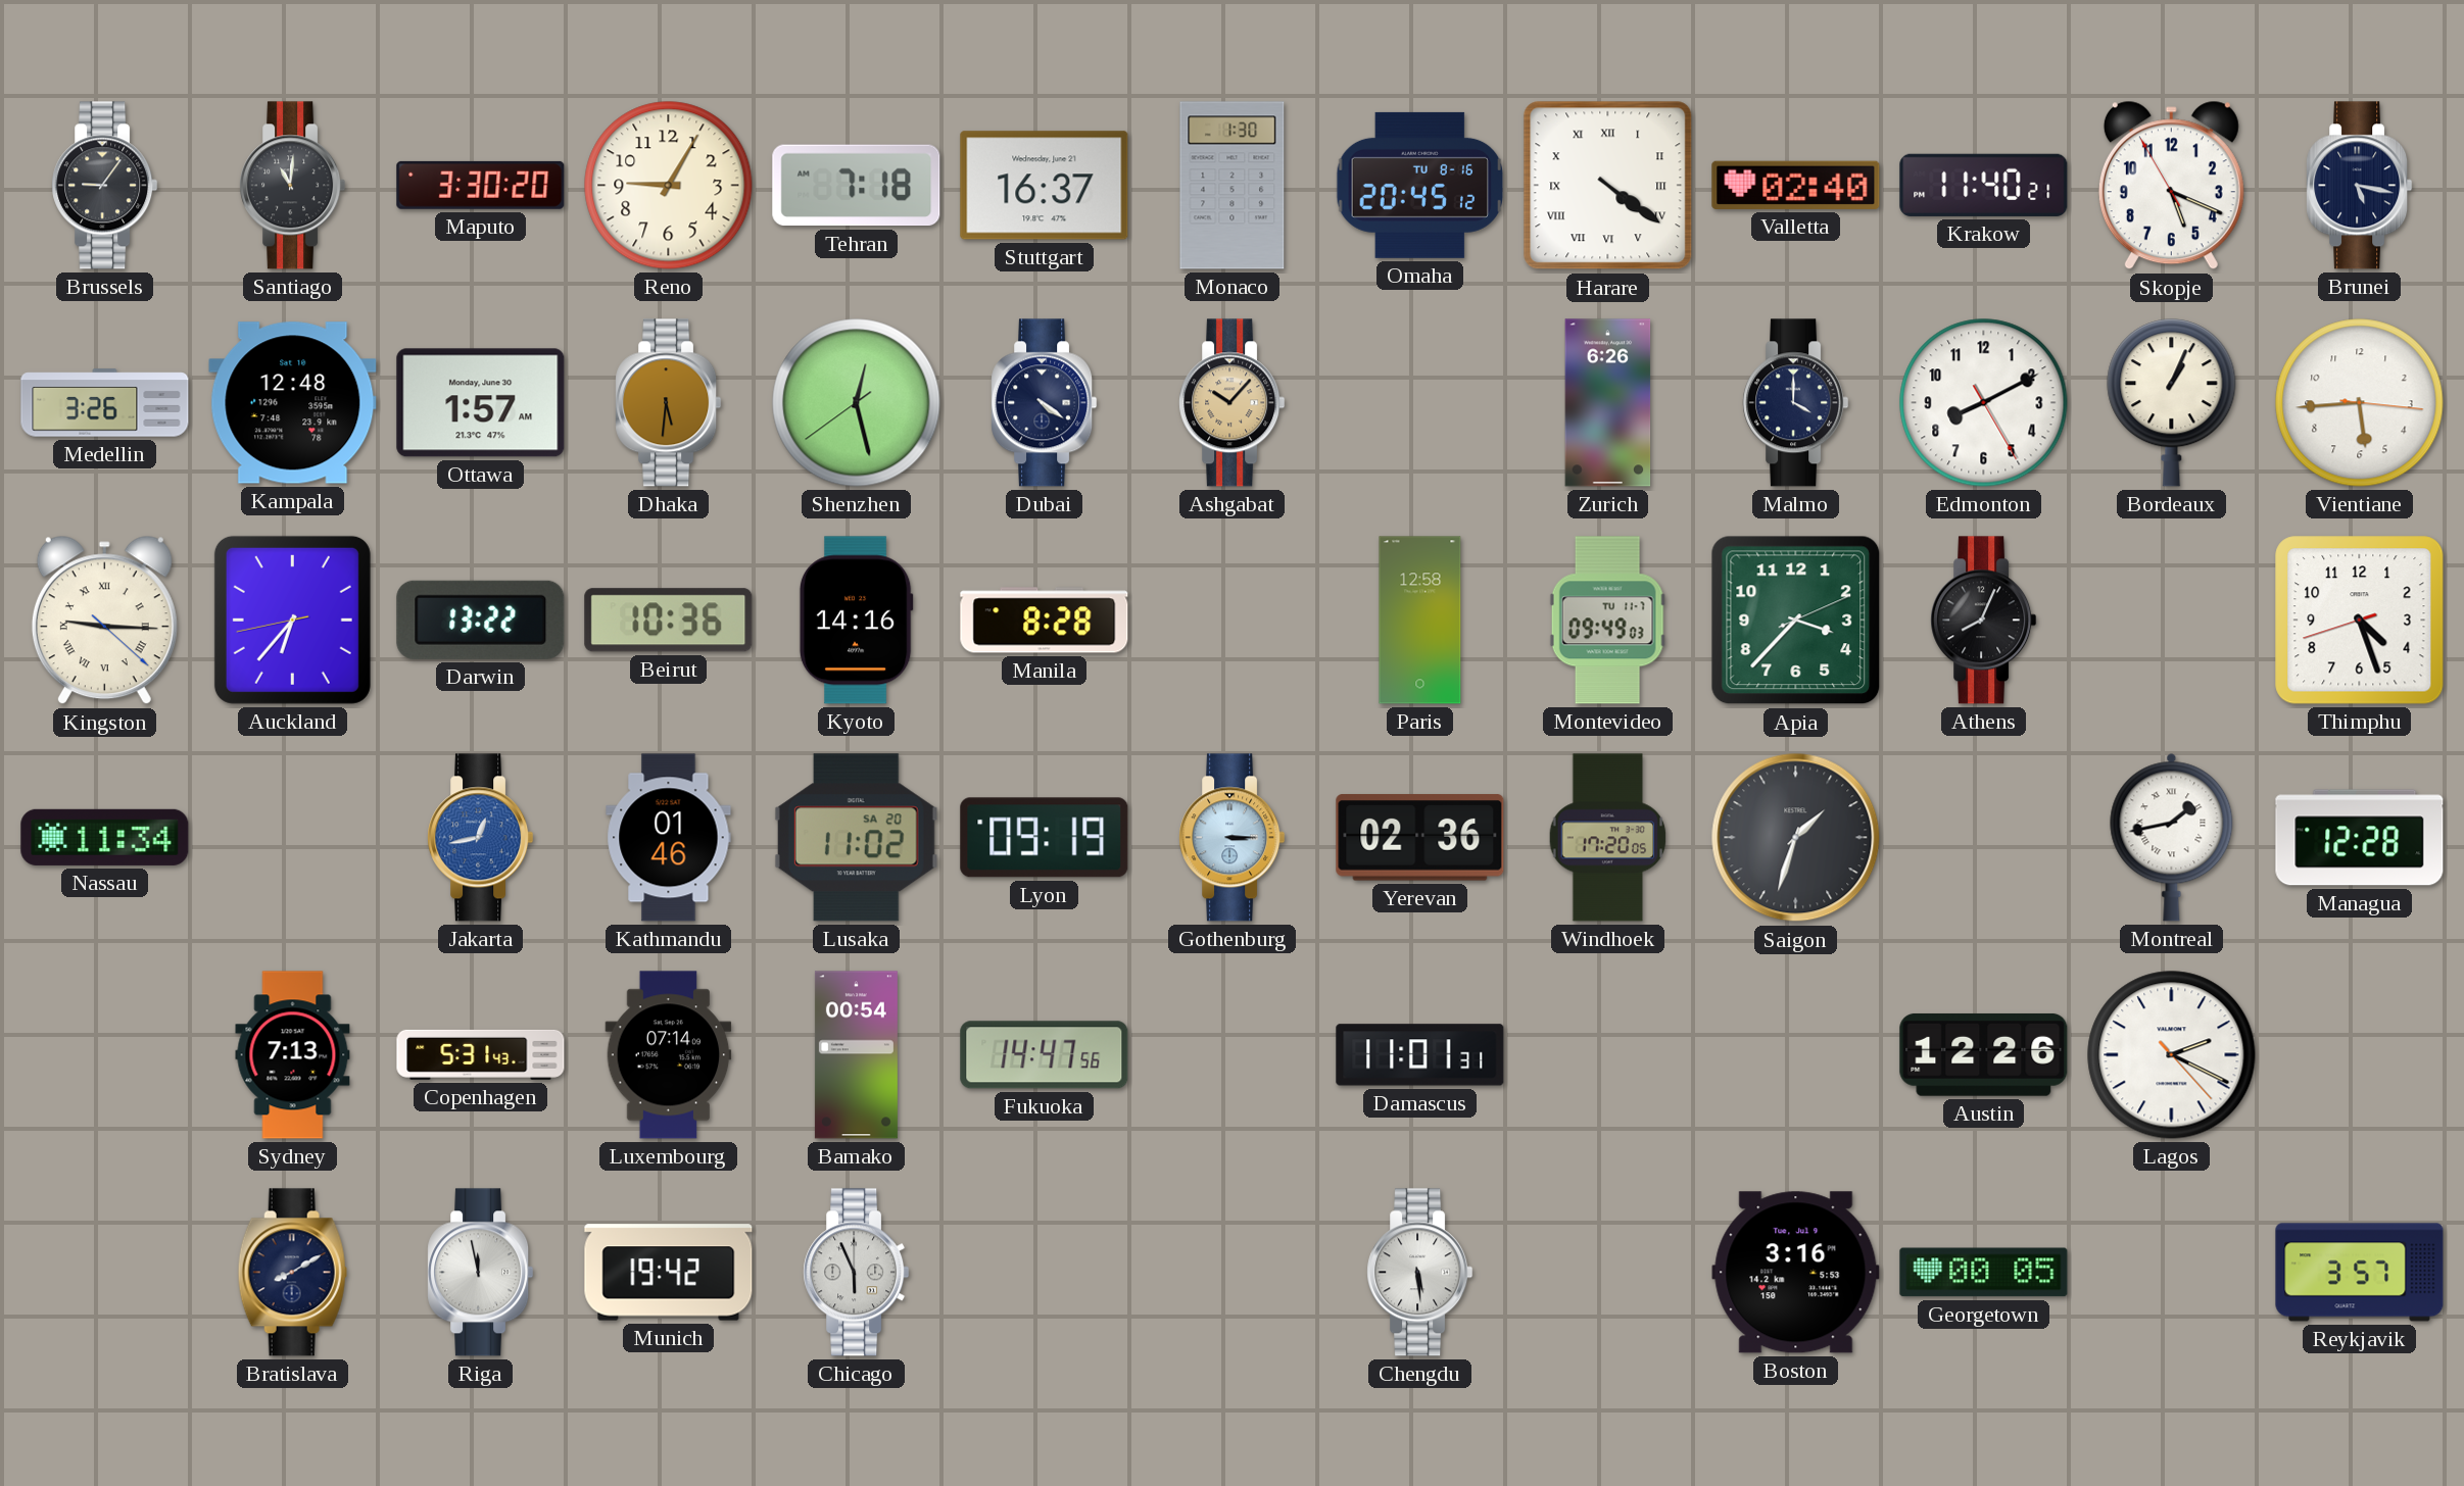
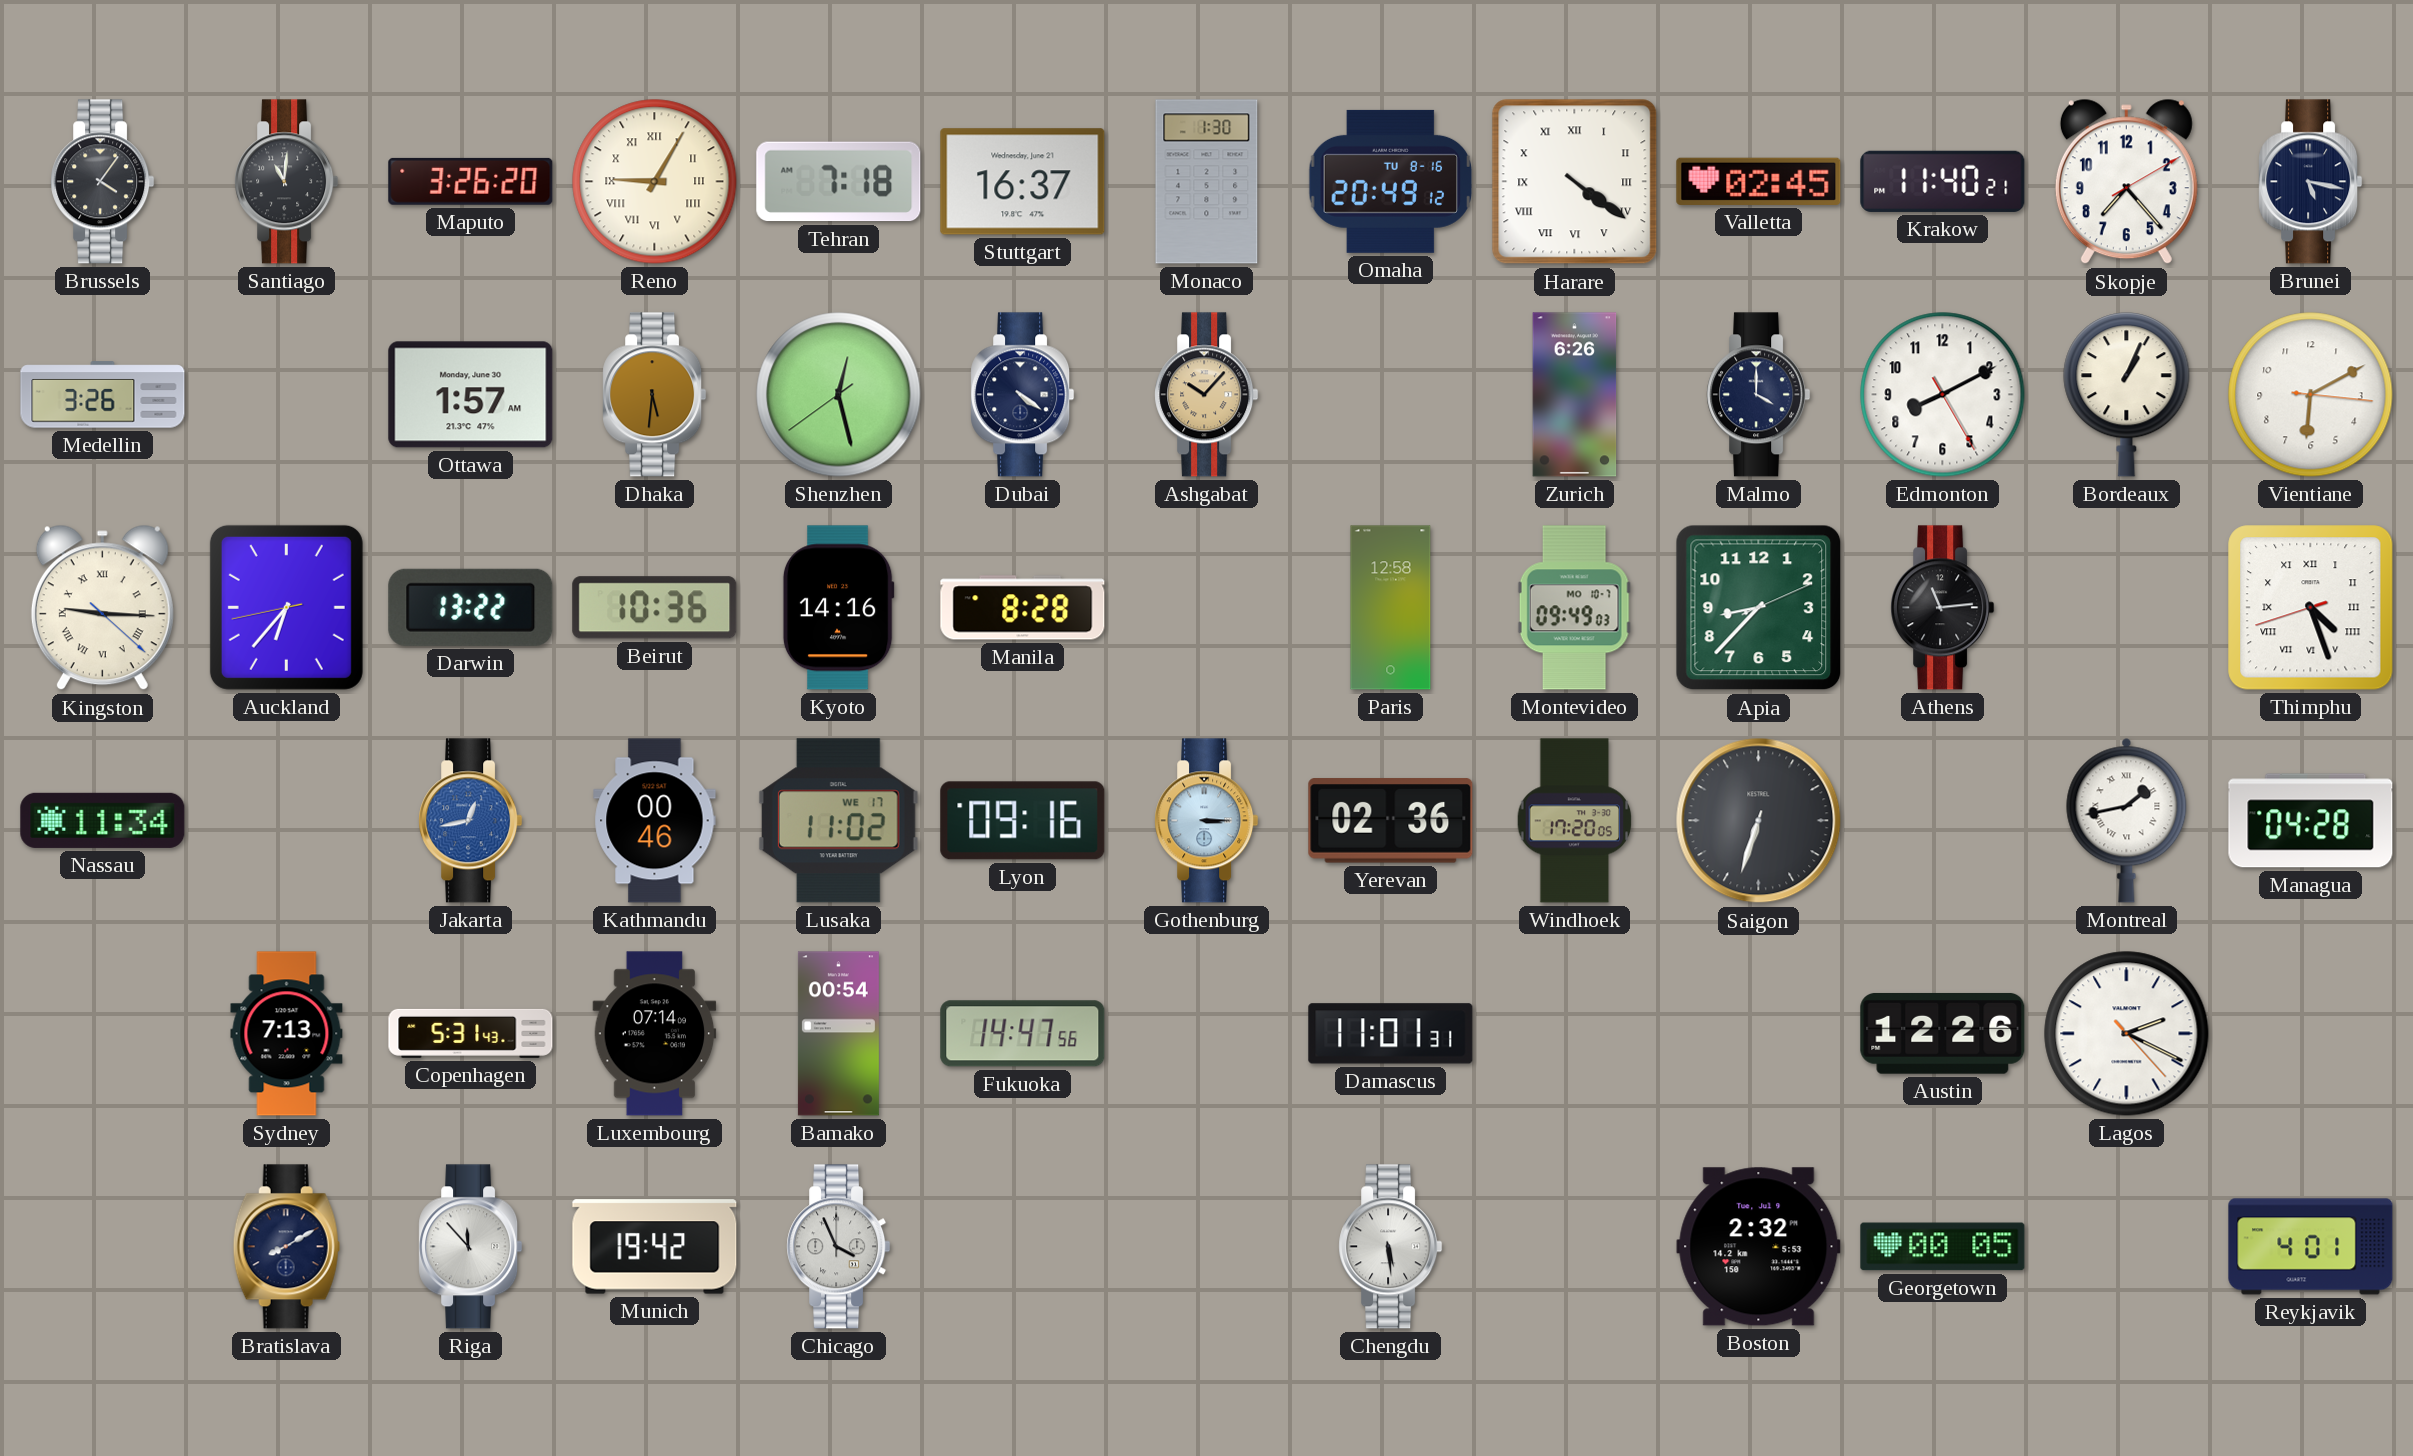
Brussels: 9:06 -> 4:06
Maputo: 3:30 -> 3:26
Reno numerals: Arabic -> Roman
Omaha: 20:45 -> 20:49
Valletta: 02:40 -> 02:45
Skopje: 5:18 -> 7:23
Kampala: 12:48 -> none
Vientiane: 5:44 -> 6:10
Montevideo date: TU 11-7 -> MO 10-7
Apia: 3:37 -> 8:37
Athens: 8:04 -> 11:14
Thimphu numerals: Arabic -> Roman
Kathmandu: 01:46 -> 00:46
Lusaka date: SA 20 -> WE 17
Lyon: 09:19 -> 09:16
Saigon: 1:33 -> 6:33
Managua: 12:28 -> 04:28
Riga: 11:58 -> 11:53
Chicago: 5:56 -> 3:56
Boston: 3:16 -> 2:32
Reykjavik: 3:57 -> 4:01
